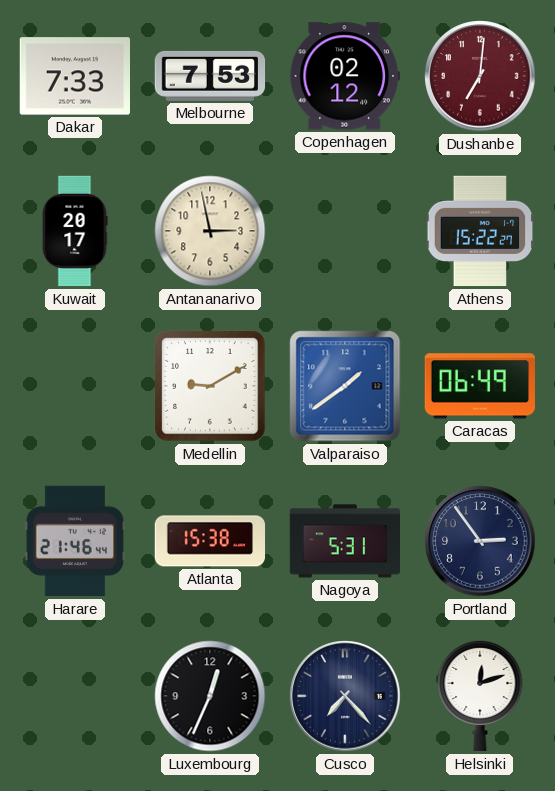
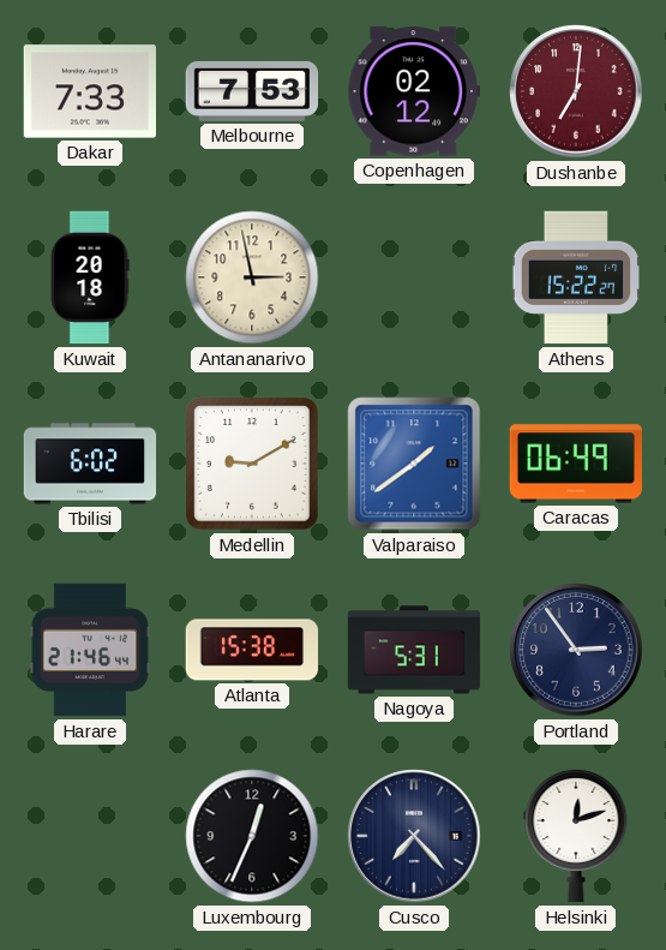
Kuwait: 20:17 -> 20:18
Tbilisi: none -> 6:02
